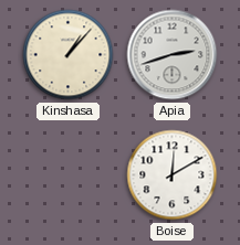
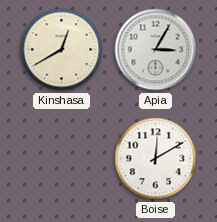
Kinshasa: 1:07 -> 12:40
Apia: 2:42 -> 3:05
